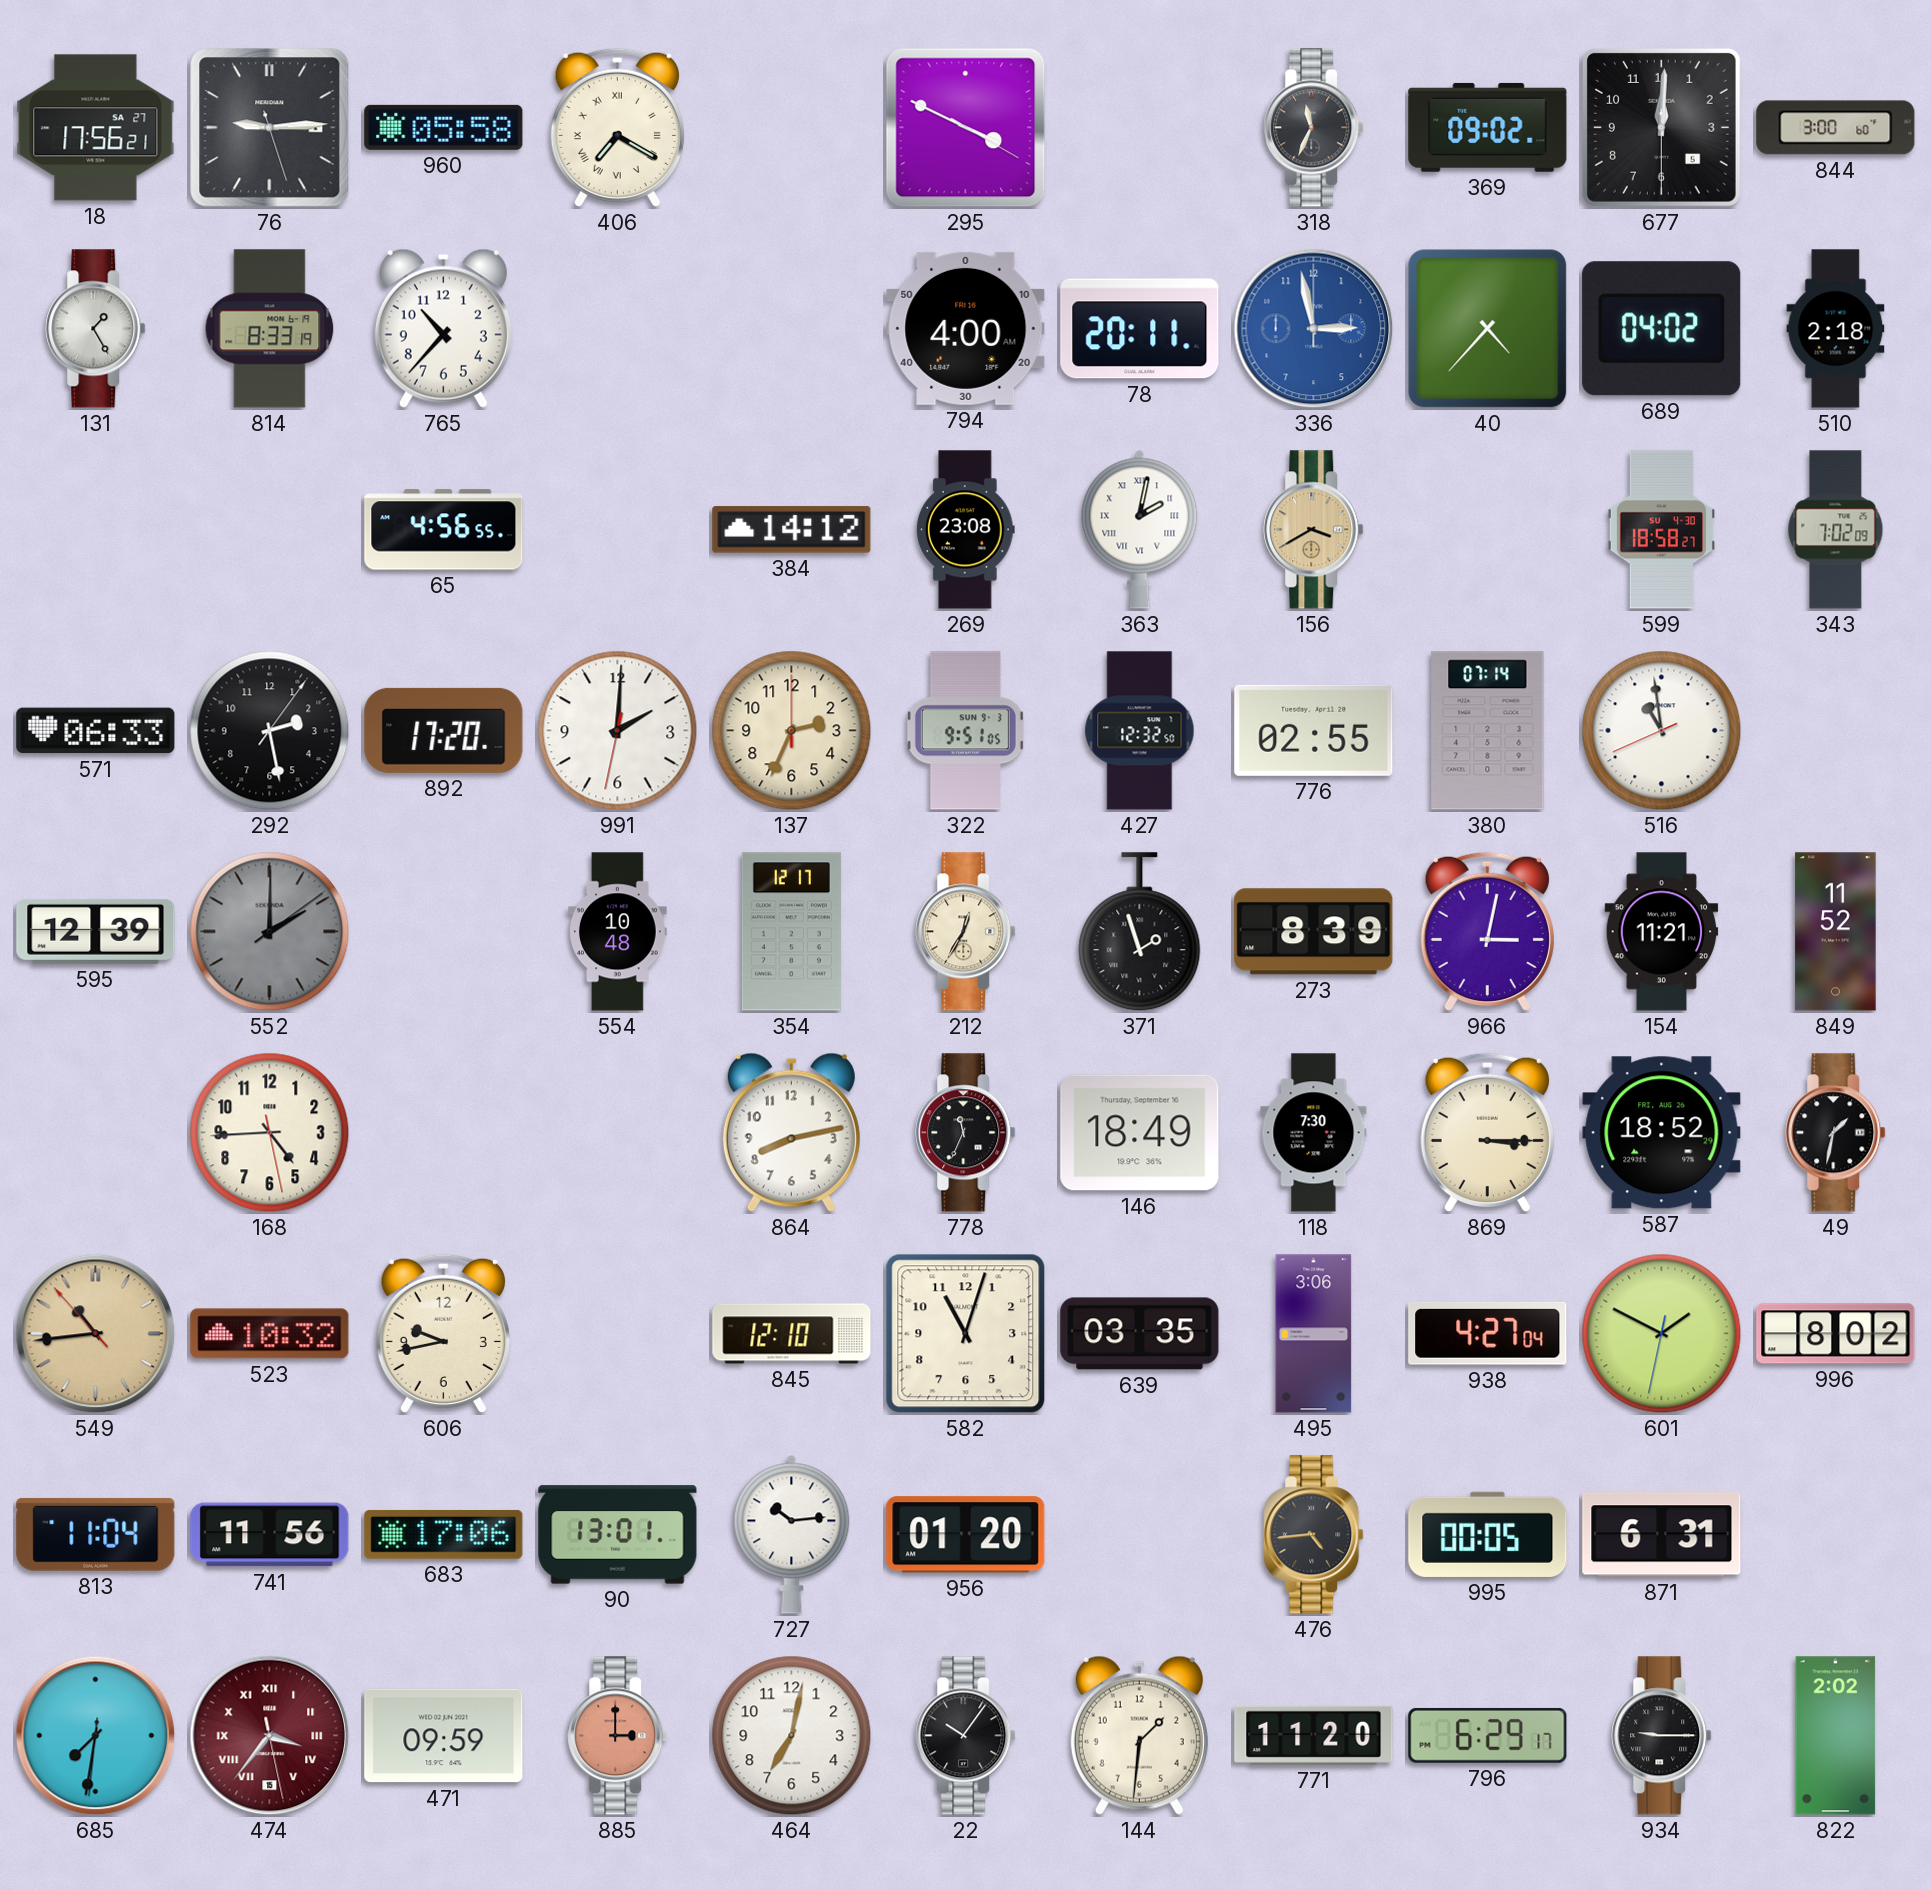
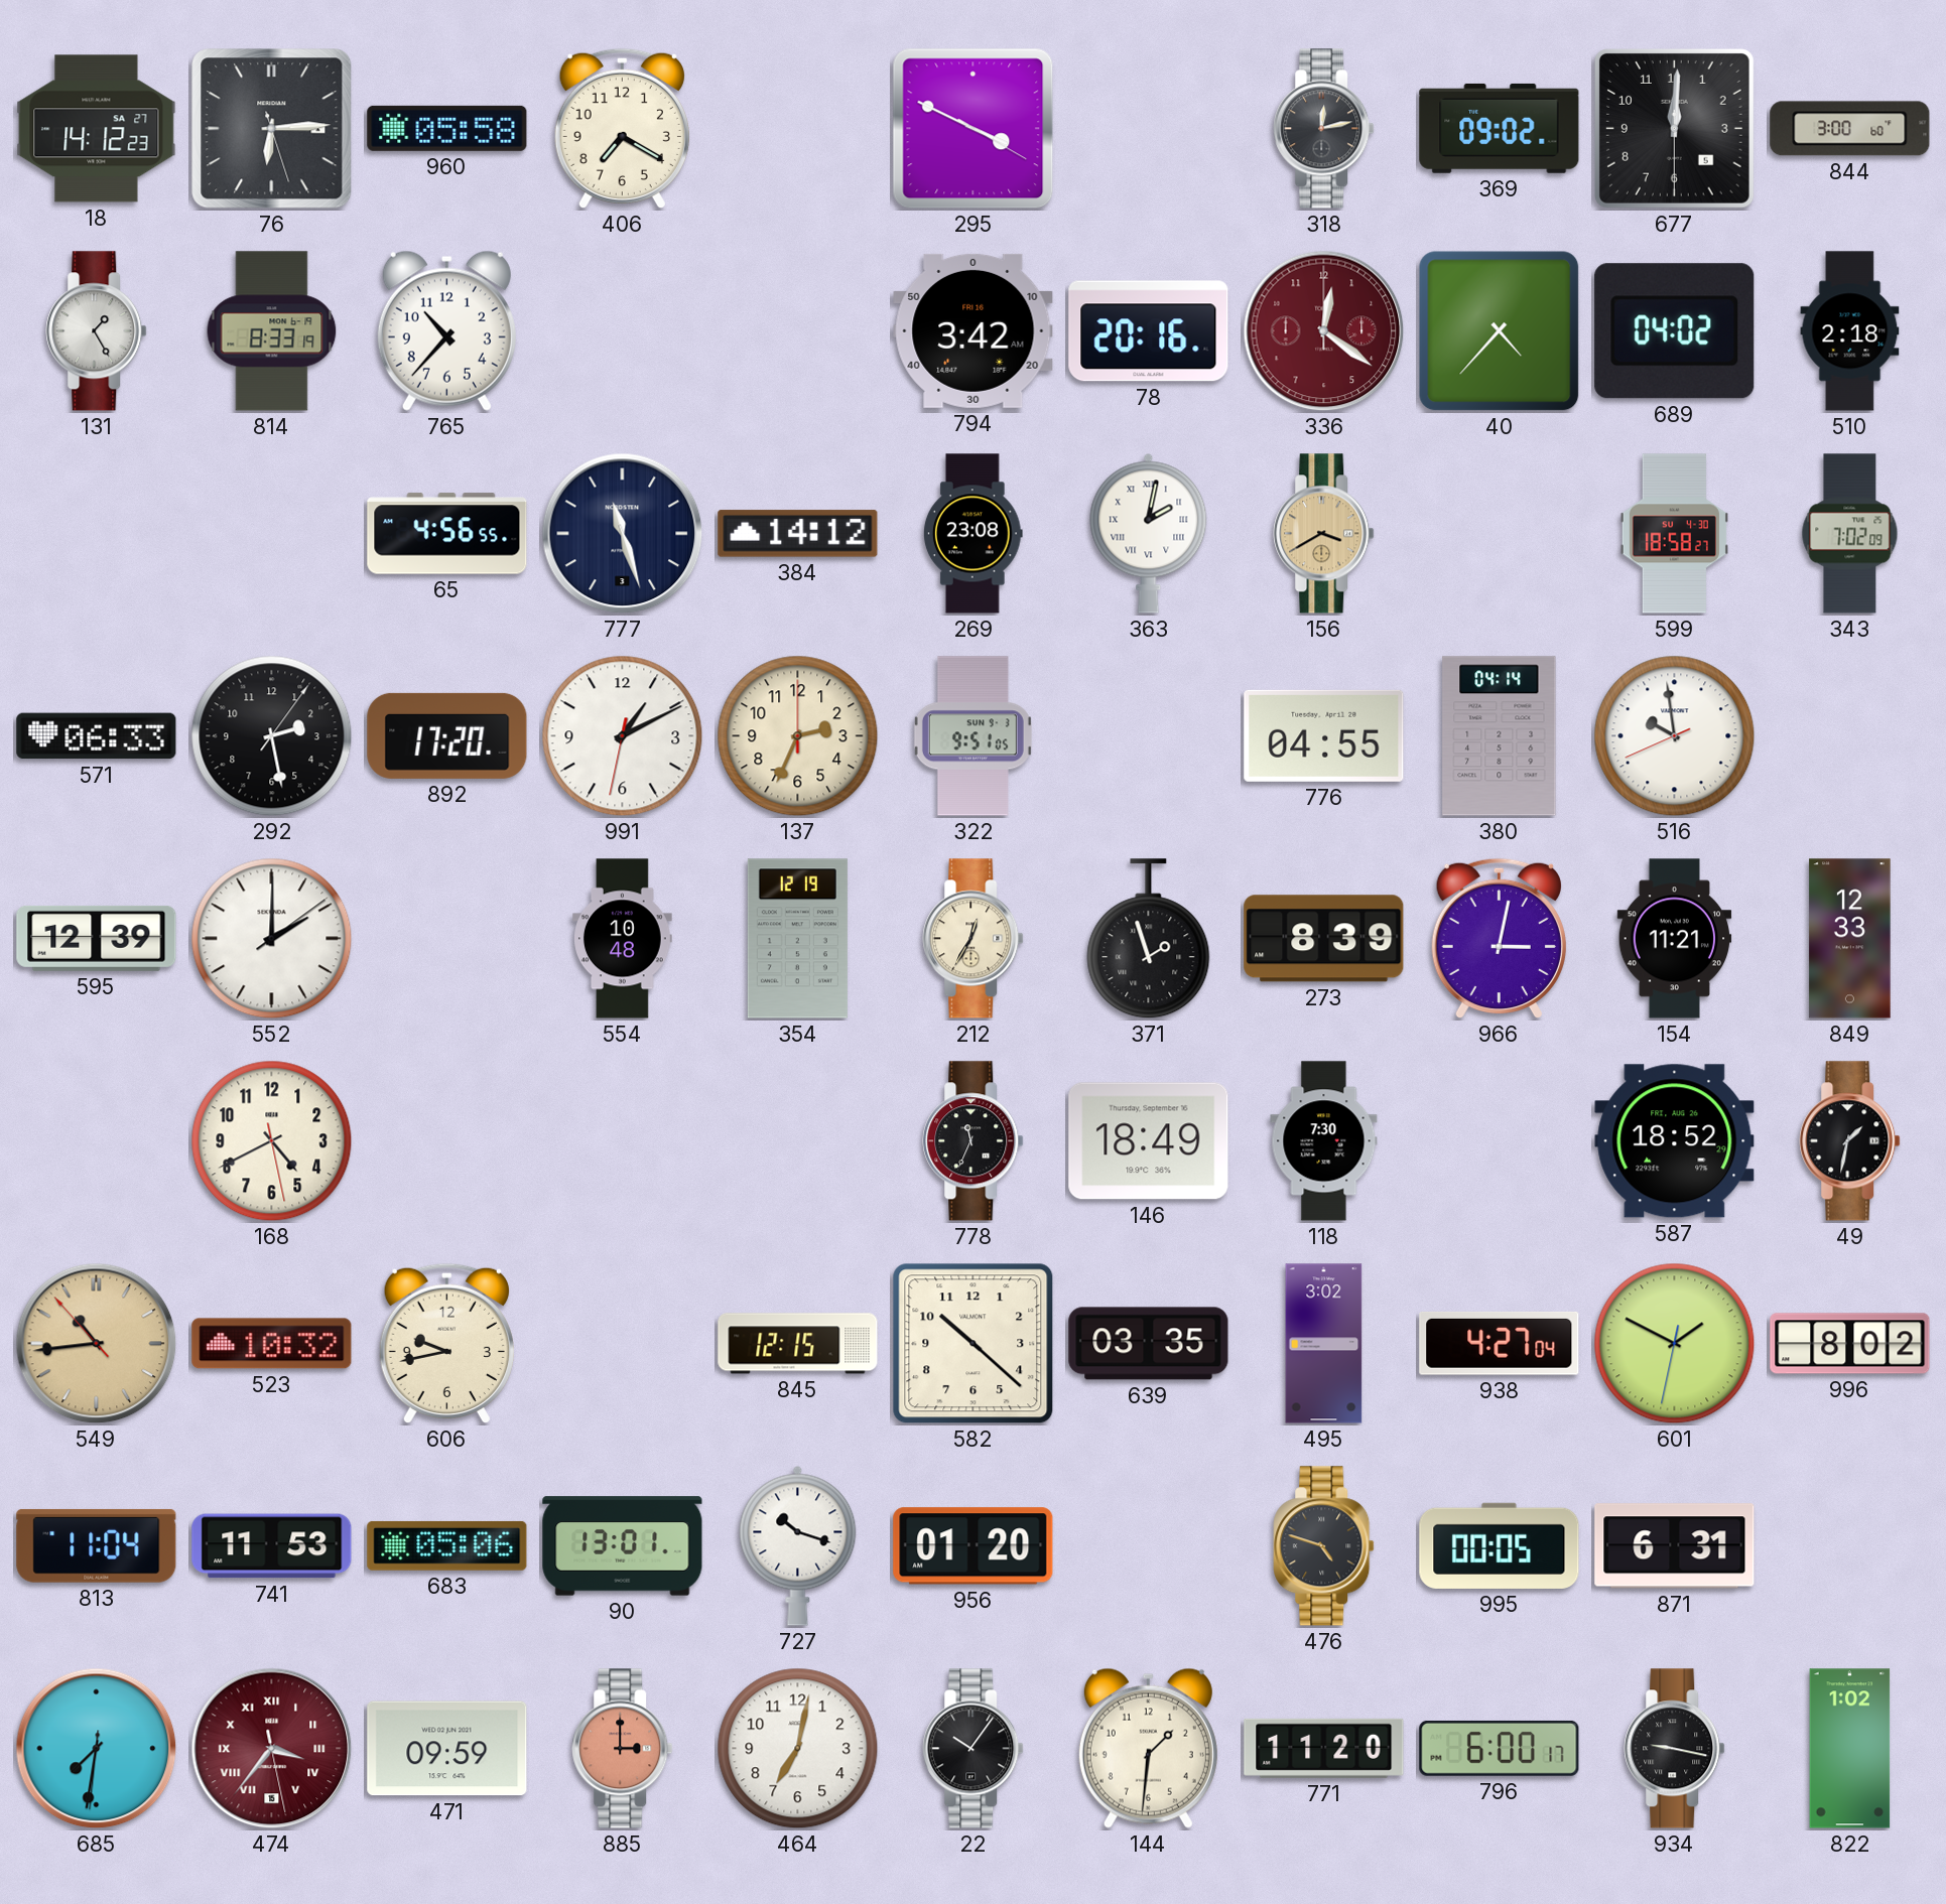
18: 17:56 -> 14:12
76: 9:14 -> 6:14
406 numerals: Roman -> Arabic
318: 11:34 -> 12:13
794: 4:00 -> 3:42
78: 20:11 -> 20:16
336: 2:58 -> 12:21
336 dial: blue -> burgundy
777: none -> 11:27
991: 2:00 -> 1:10
427: 12:32 -> none
776: 02:55 -> 04:55
380: 07:14 -> 04:14
516: 10:58 -> 9:58
552 dial: grey -> white
354: 12:17 -> 12:19
849: 11:52 -> 12:33
168: 4:44 -> 4:40
864: 8:13 -> none
869: 3:15 -> none
845: 12:10 -> 12:15
582: 11:03 -> 10:22
495: 3:06 -> 3:02
741: 11:56 -> 11:53
683: 17:06 -> 05:06
727: 10:14 -> 10:18
476: 4:44 -> 4:48
796: 6:29 -> 6:00
934: 9:15 -> 9:17
822: 2:02 -> 1:02
